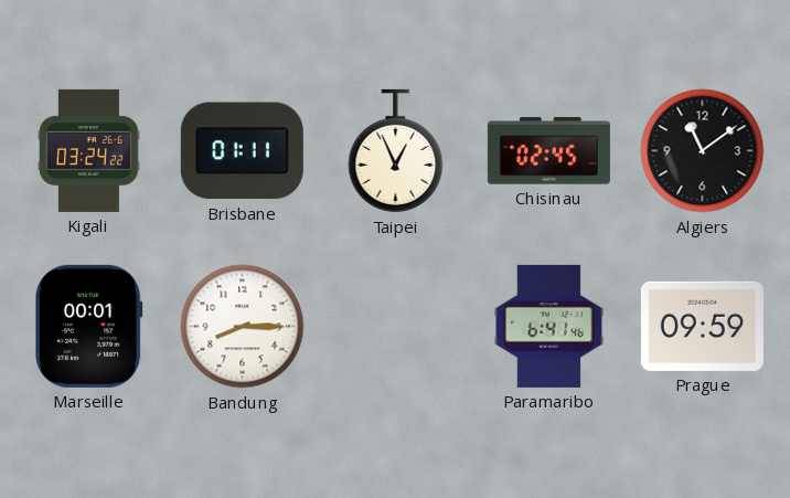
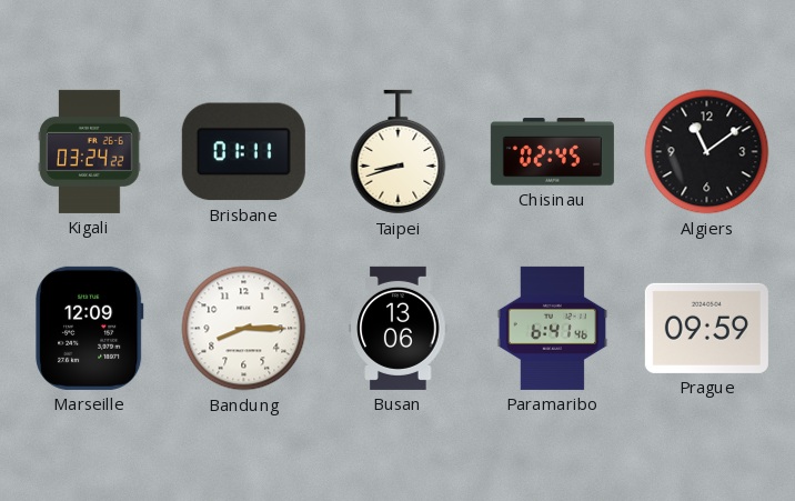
Taipei: 12:56 -> 8:42
Marseille: 00:01 -> 12:09
Busan: none -> 13:06
